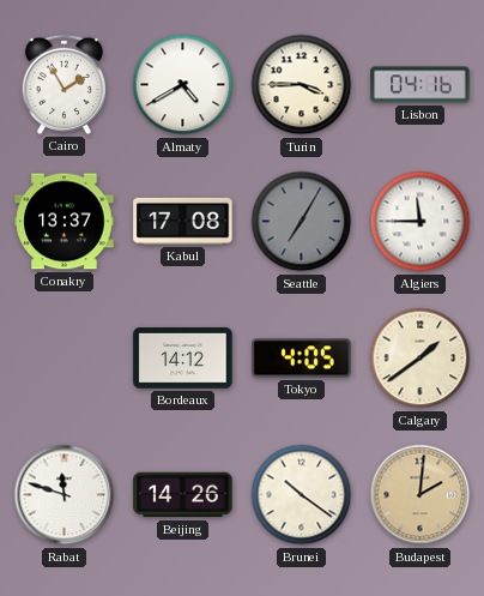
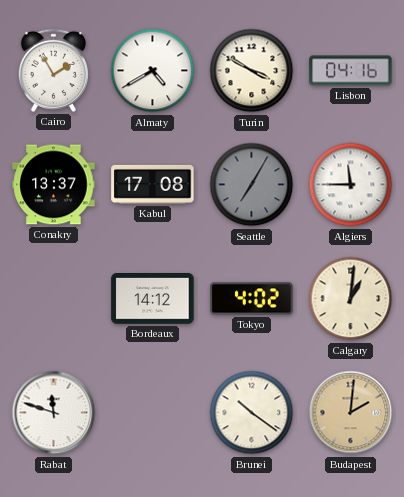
Turin: 3:45 -> 3:50
Tokyo: 4:05 -> 4:02
Calgary: 1:39 -> 1:01
Beijing: 14:26 -> none
